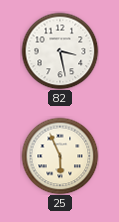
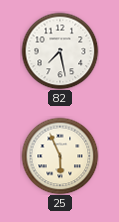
82: 3:28 -> 7:28
